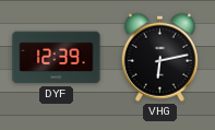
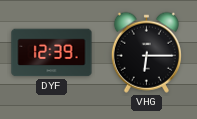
VHG: 6:13 -> 6:15
